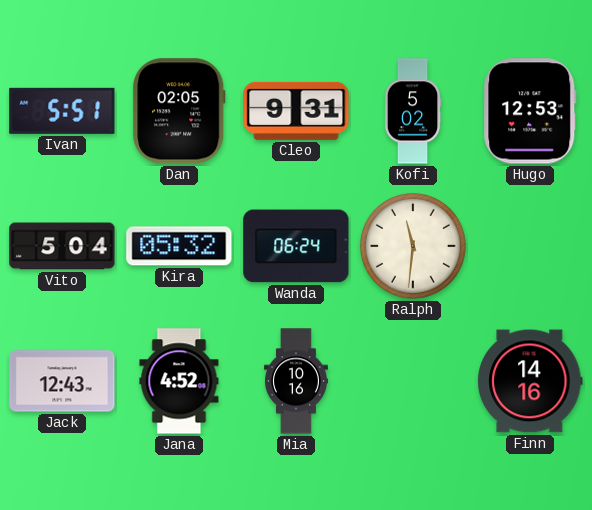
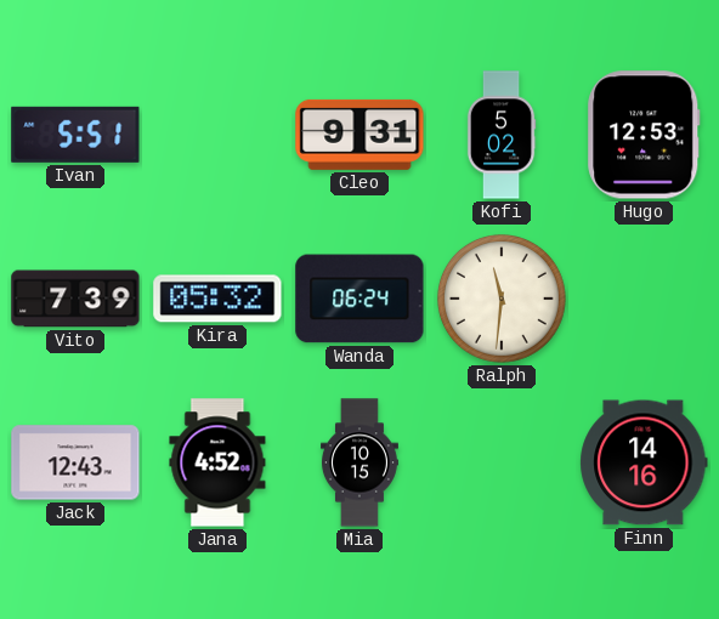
Dan: 02:05 -> none
Vito: 5:04 -> 7:39
Mia: 10:16 -> 10:15
